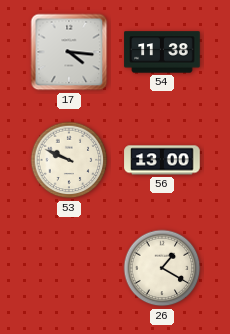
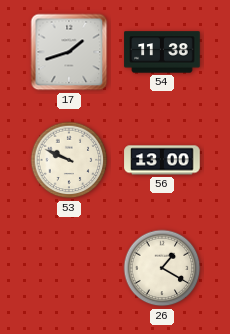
17: 4:16 -> 1:42
